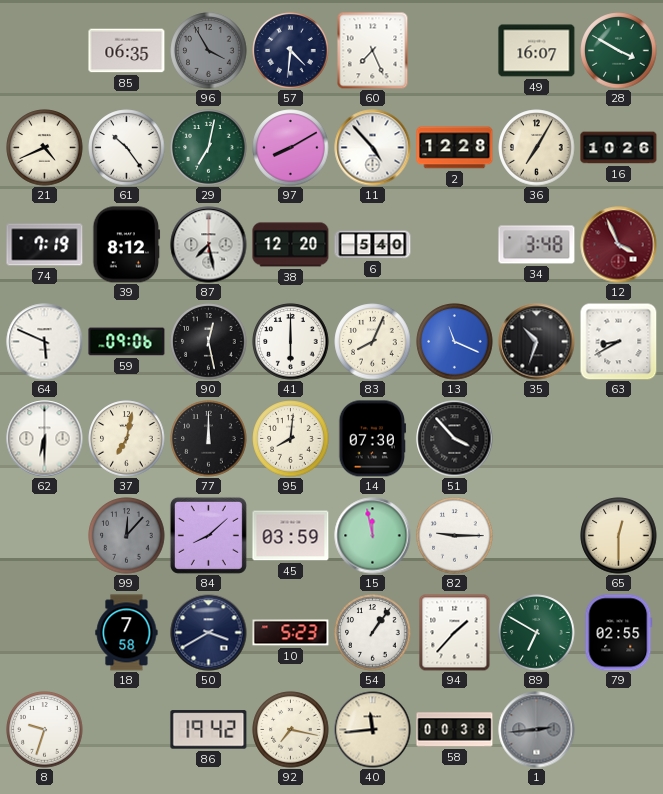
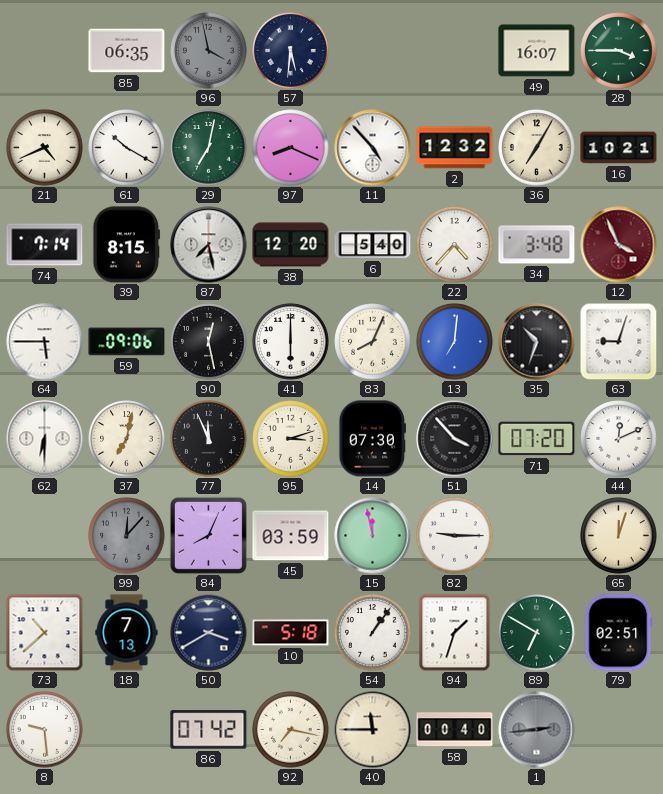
96: 3:55 -> 3:58
57: 4:31 -> 5:31
60: 7:26 -> none
28: 3:50 -> 3:45
61: 10:24 -> 10:20
97: 8:10 -> 8:19
2: 12:28 -> 12:32
16: 10:26 -> 10:21
74: 7:19 -> 7:14
39: 8:12 -> 8:15
22: none -> 4:37
64: 5:49 -> 5:45
13: 11:19 -> 7:01
63: 8:40 -> 9:03
77: 12:00 -> 11:56
95: 8:01 -> 3:12
71: none -> 07:20
44: none -> 12:11
84: 8:08 -> 8:04
65: 12:30 -> 12:03
73: none -> 10:38
18: 7:58 -> 7:13
10: 5:23 -> 5:18
94: 1:37 -> 1:33
79: 02:55 -> 02:51
8: 9:33 -> 9:29
86: 19:42 -> 07:42
40: 11:44 -> 11:45
58: 00:38 -> 00:40
